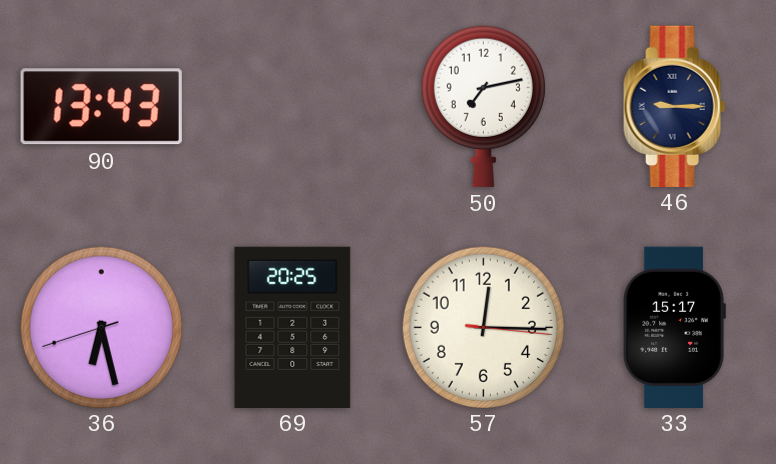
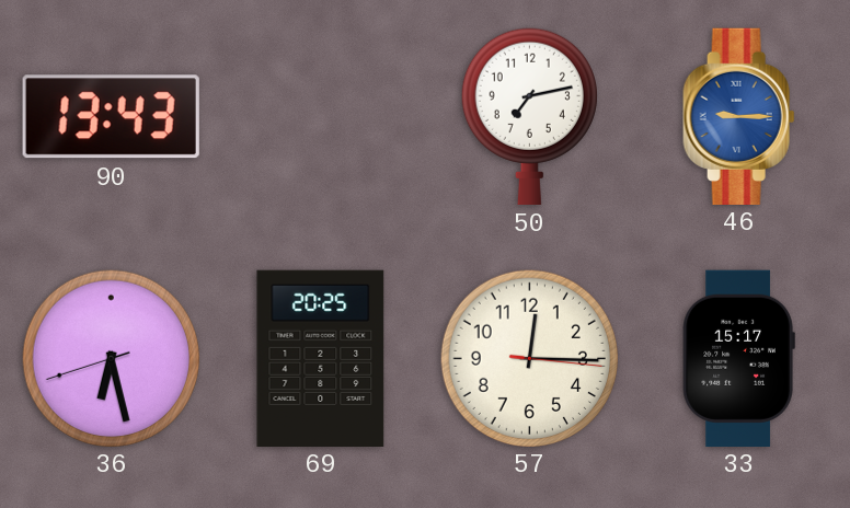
46 dial: navy -> blue
